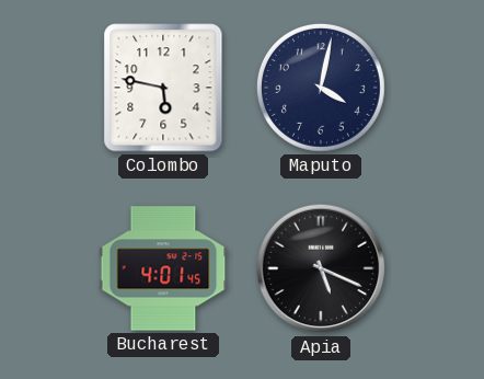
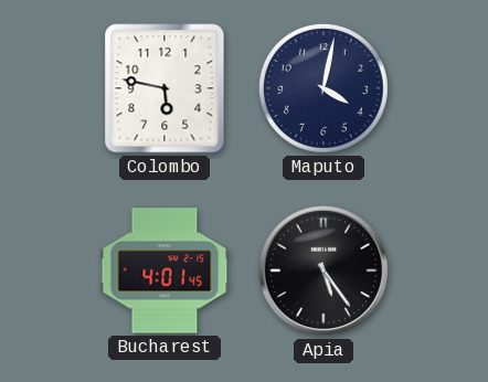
Apia: 5:19 -> 5:24
